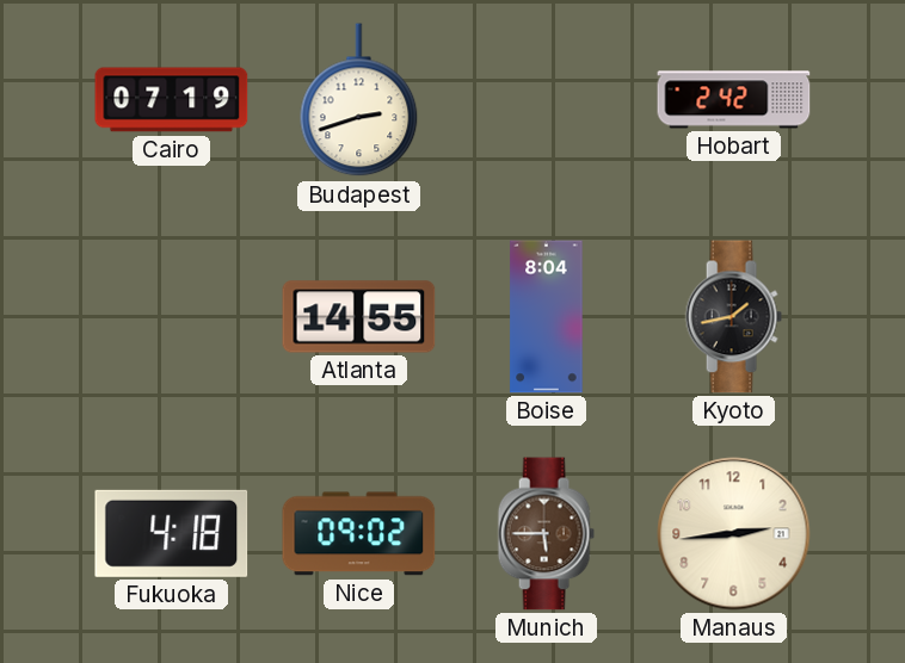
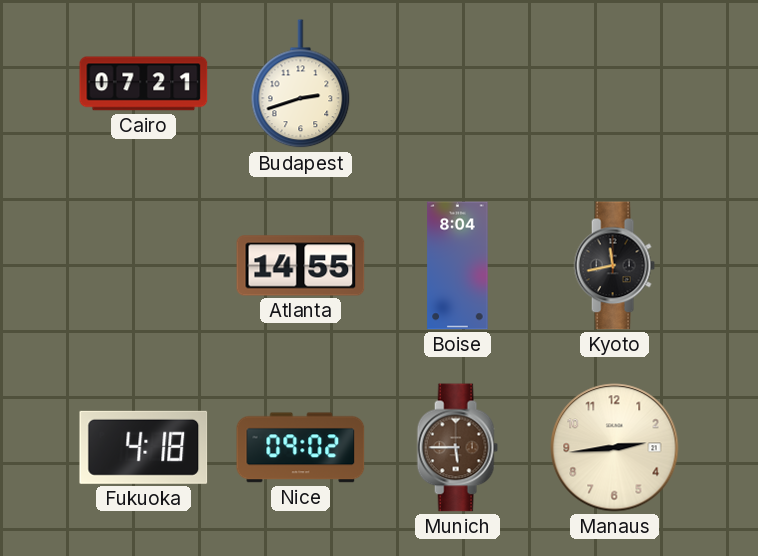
Cairo: 07:19 -> 07:21
Hobart: 2:42 -> none
Kyoto: 1:43 -> 11:43
